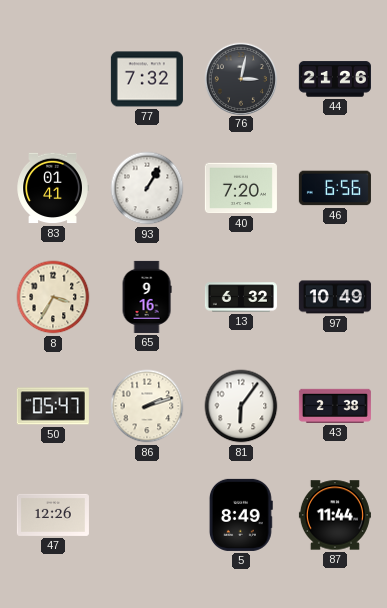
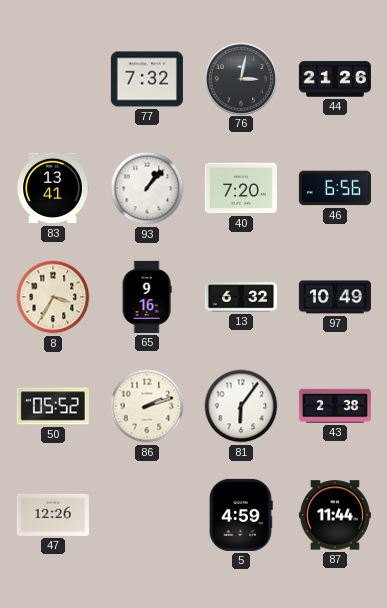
83: 01:41 -> 13:41
93: 1:05 -> 1:07
50: 05:47 -> 05:52
5: 8:49 -> 4:59
